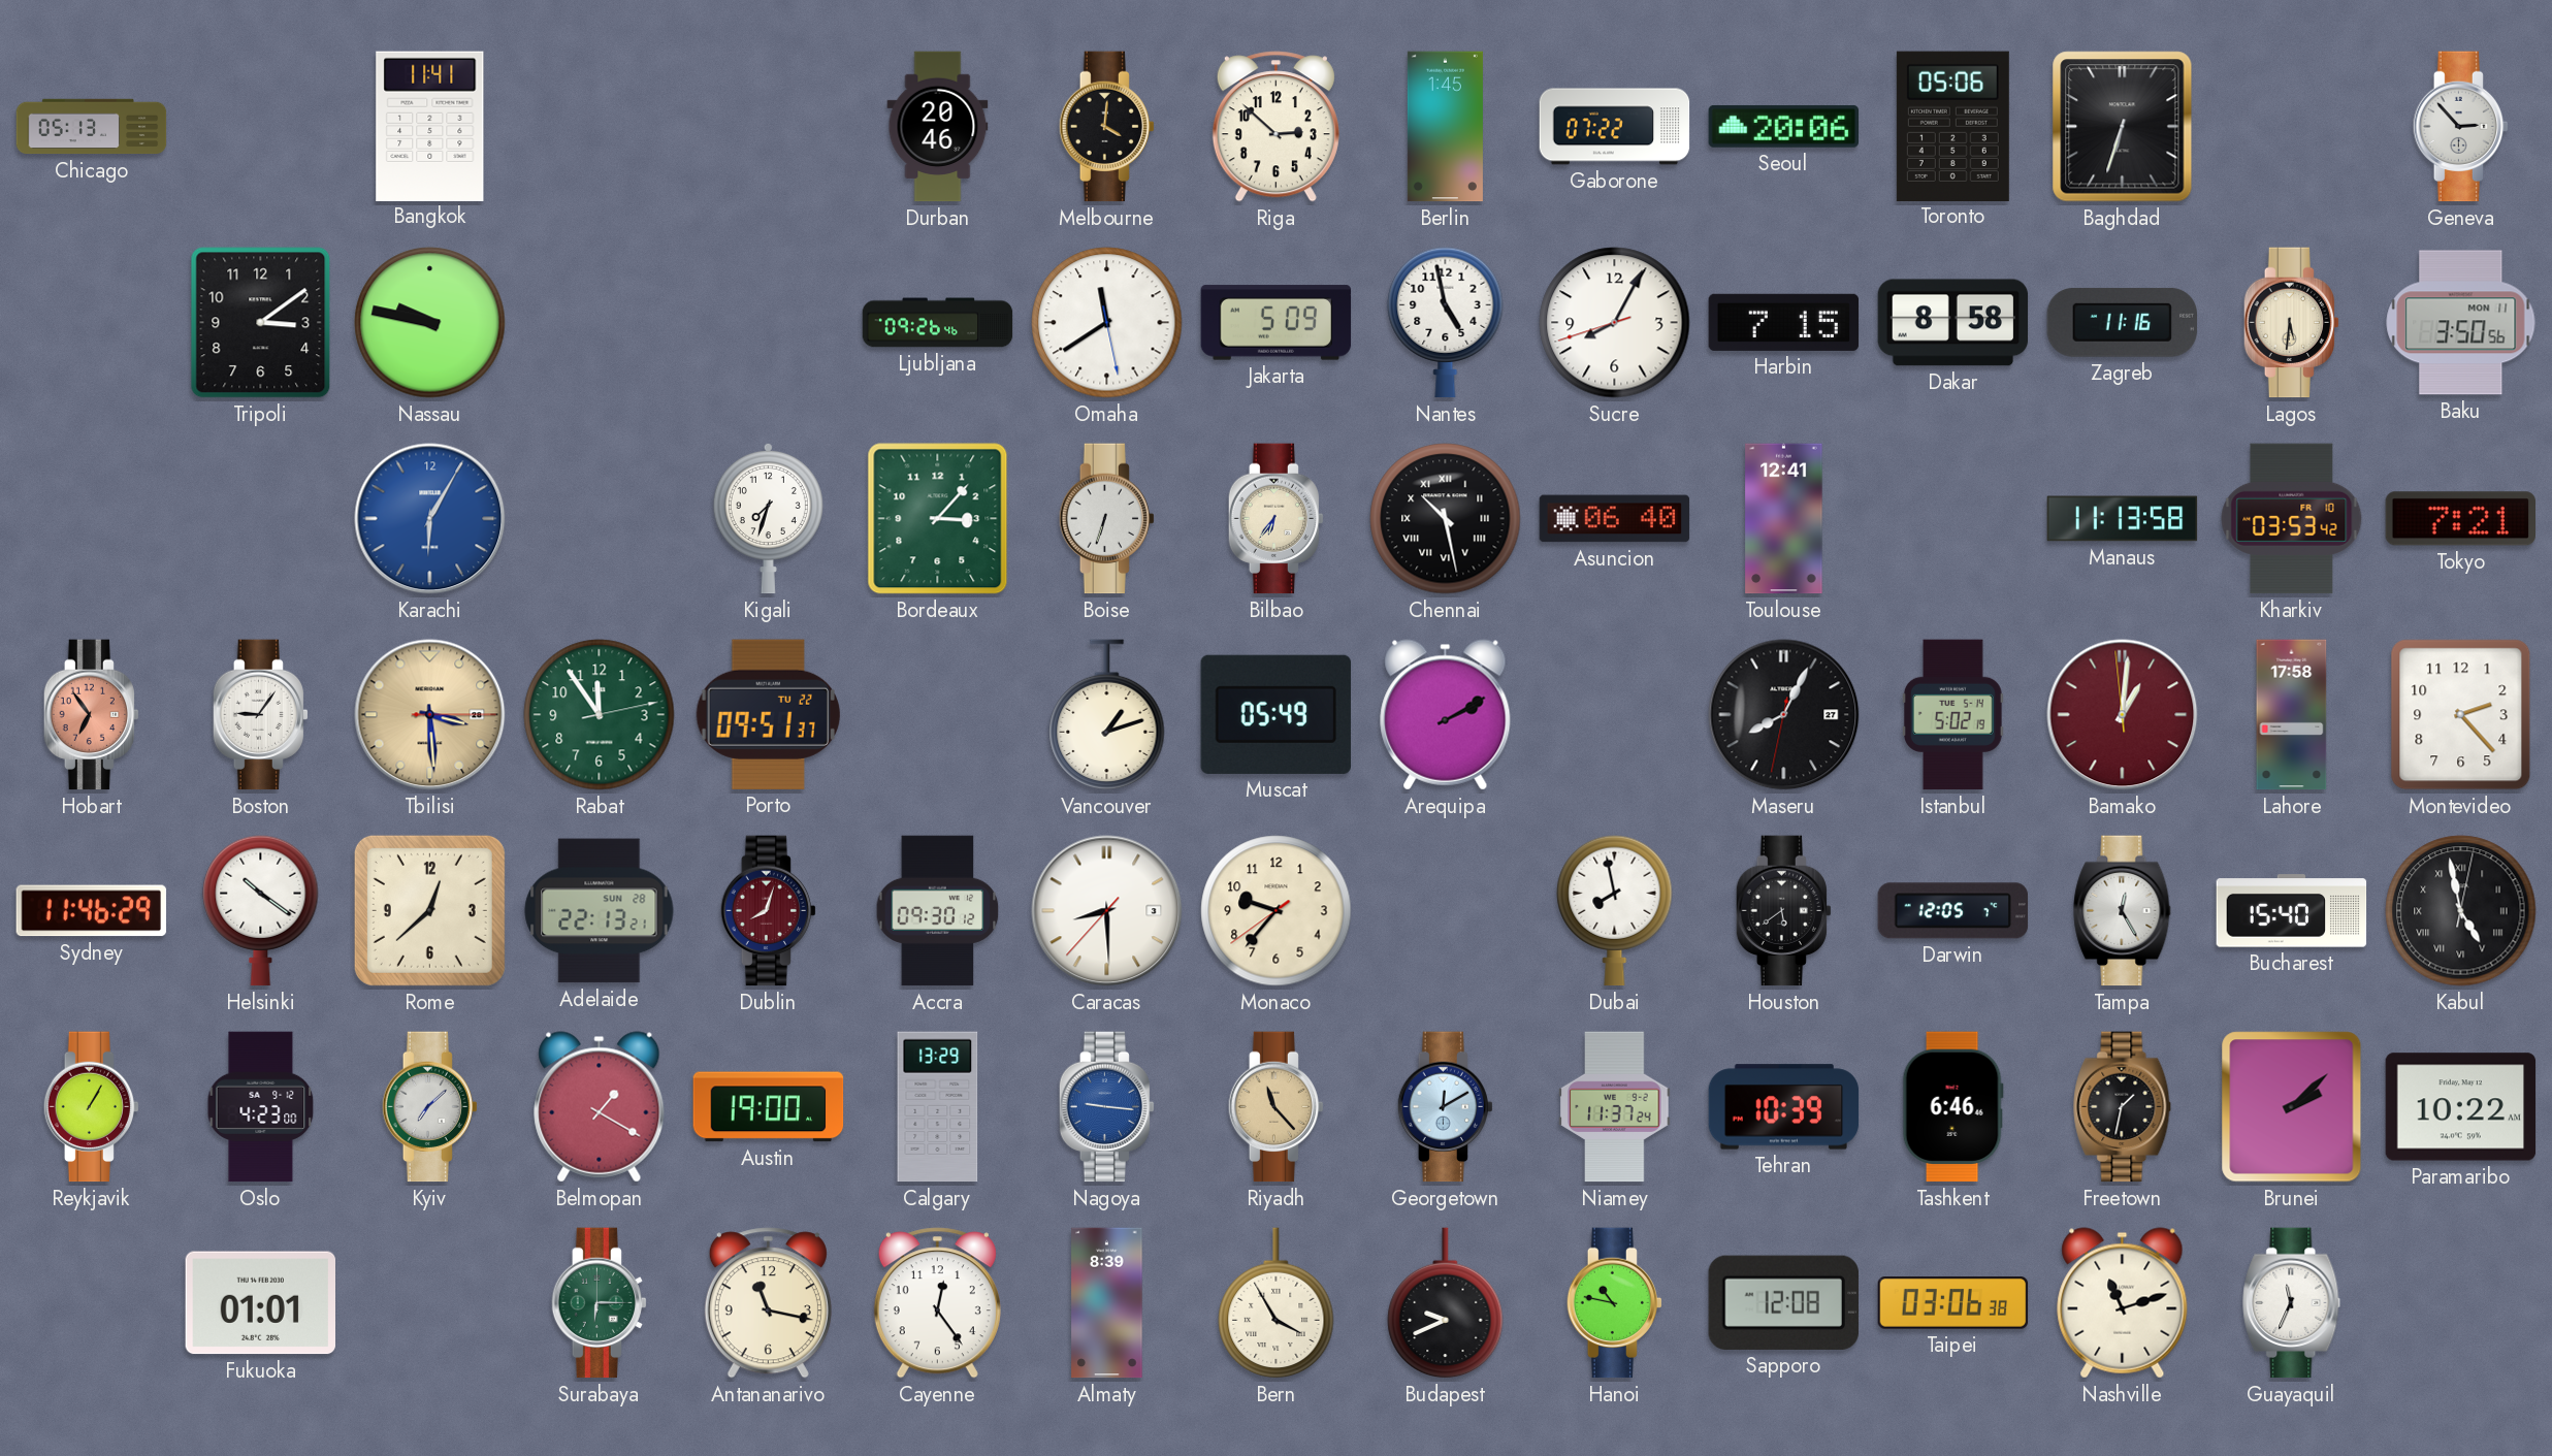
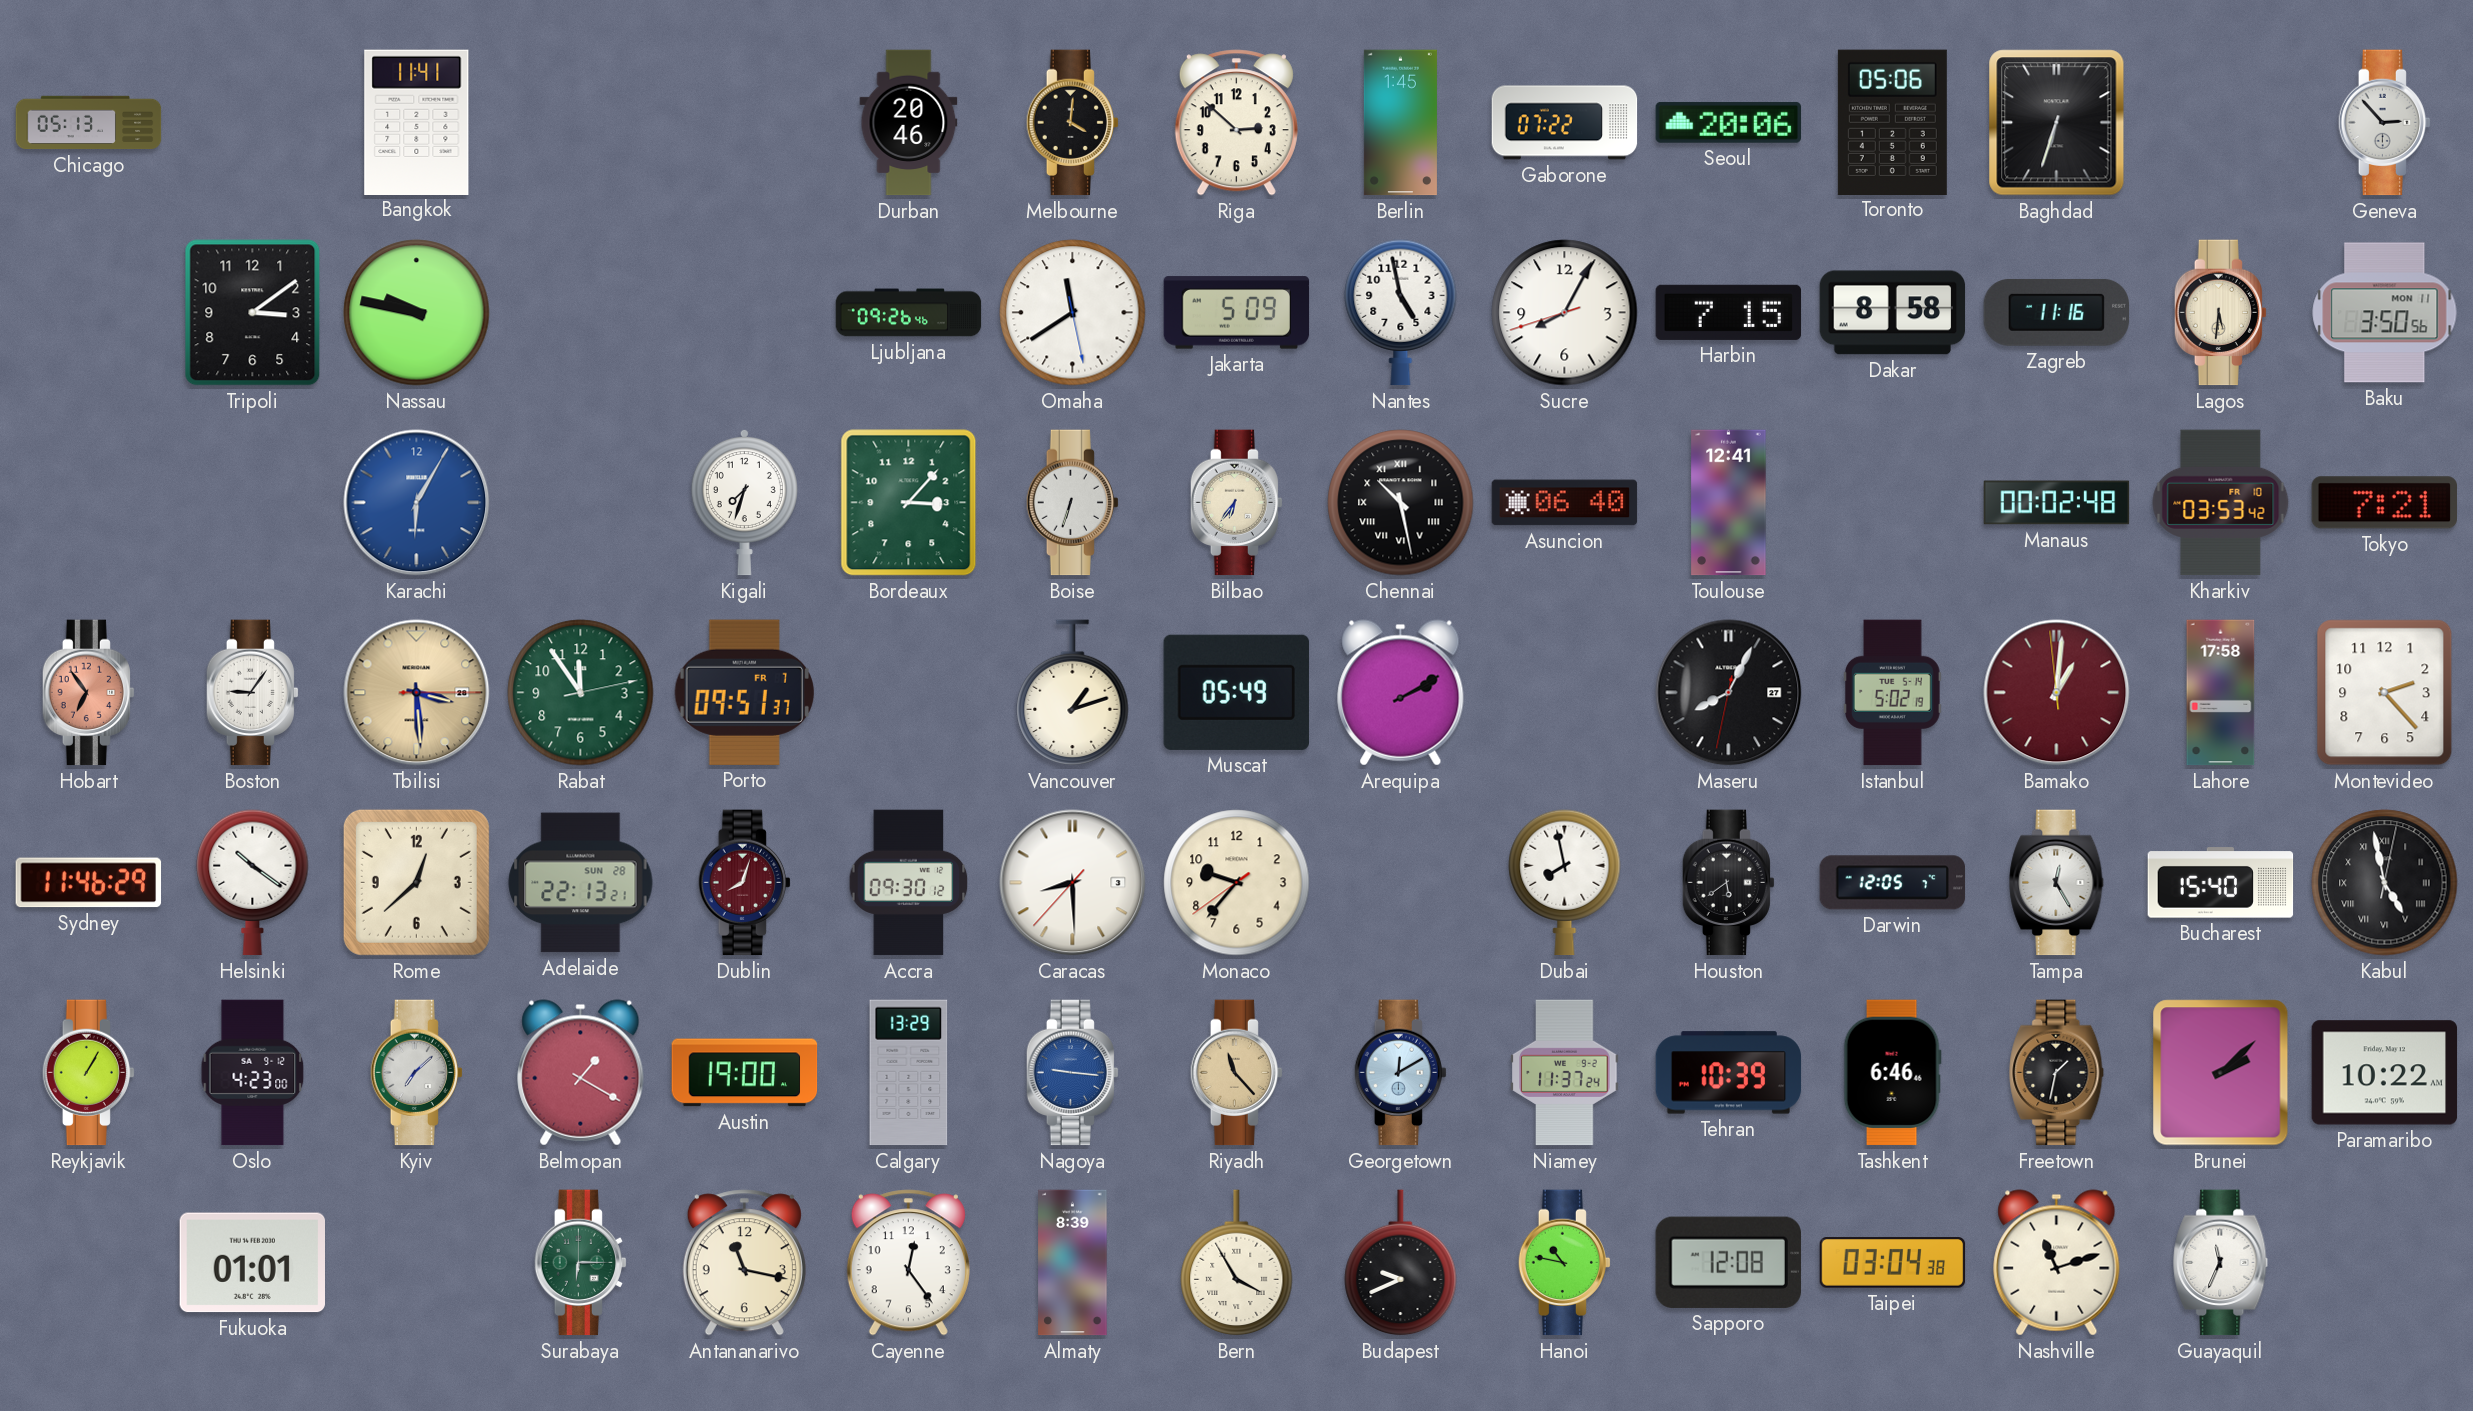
Manaus: 11:13 -> 00:02
Porto date: TU 22 -> FR 7
Taipei: 03:06 -> 03:04
